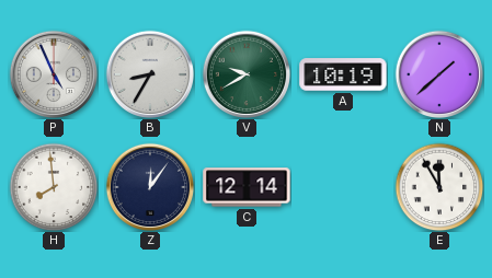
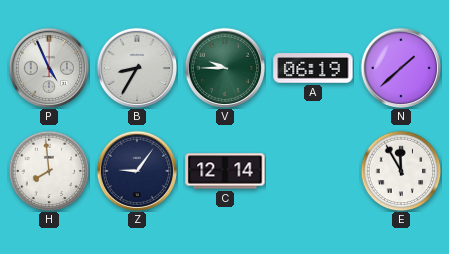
V: 9:40 -> 9:45
A: 10:19 -> 06:19
Z: 12:06 -> 9:06
